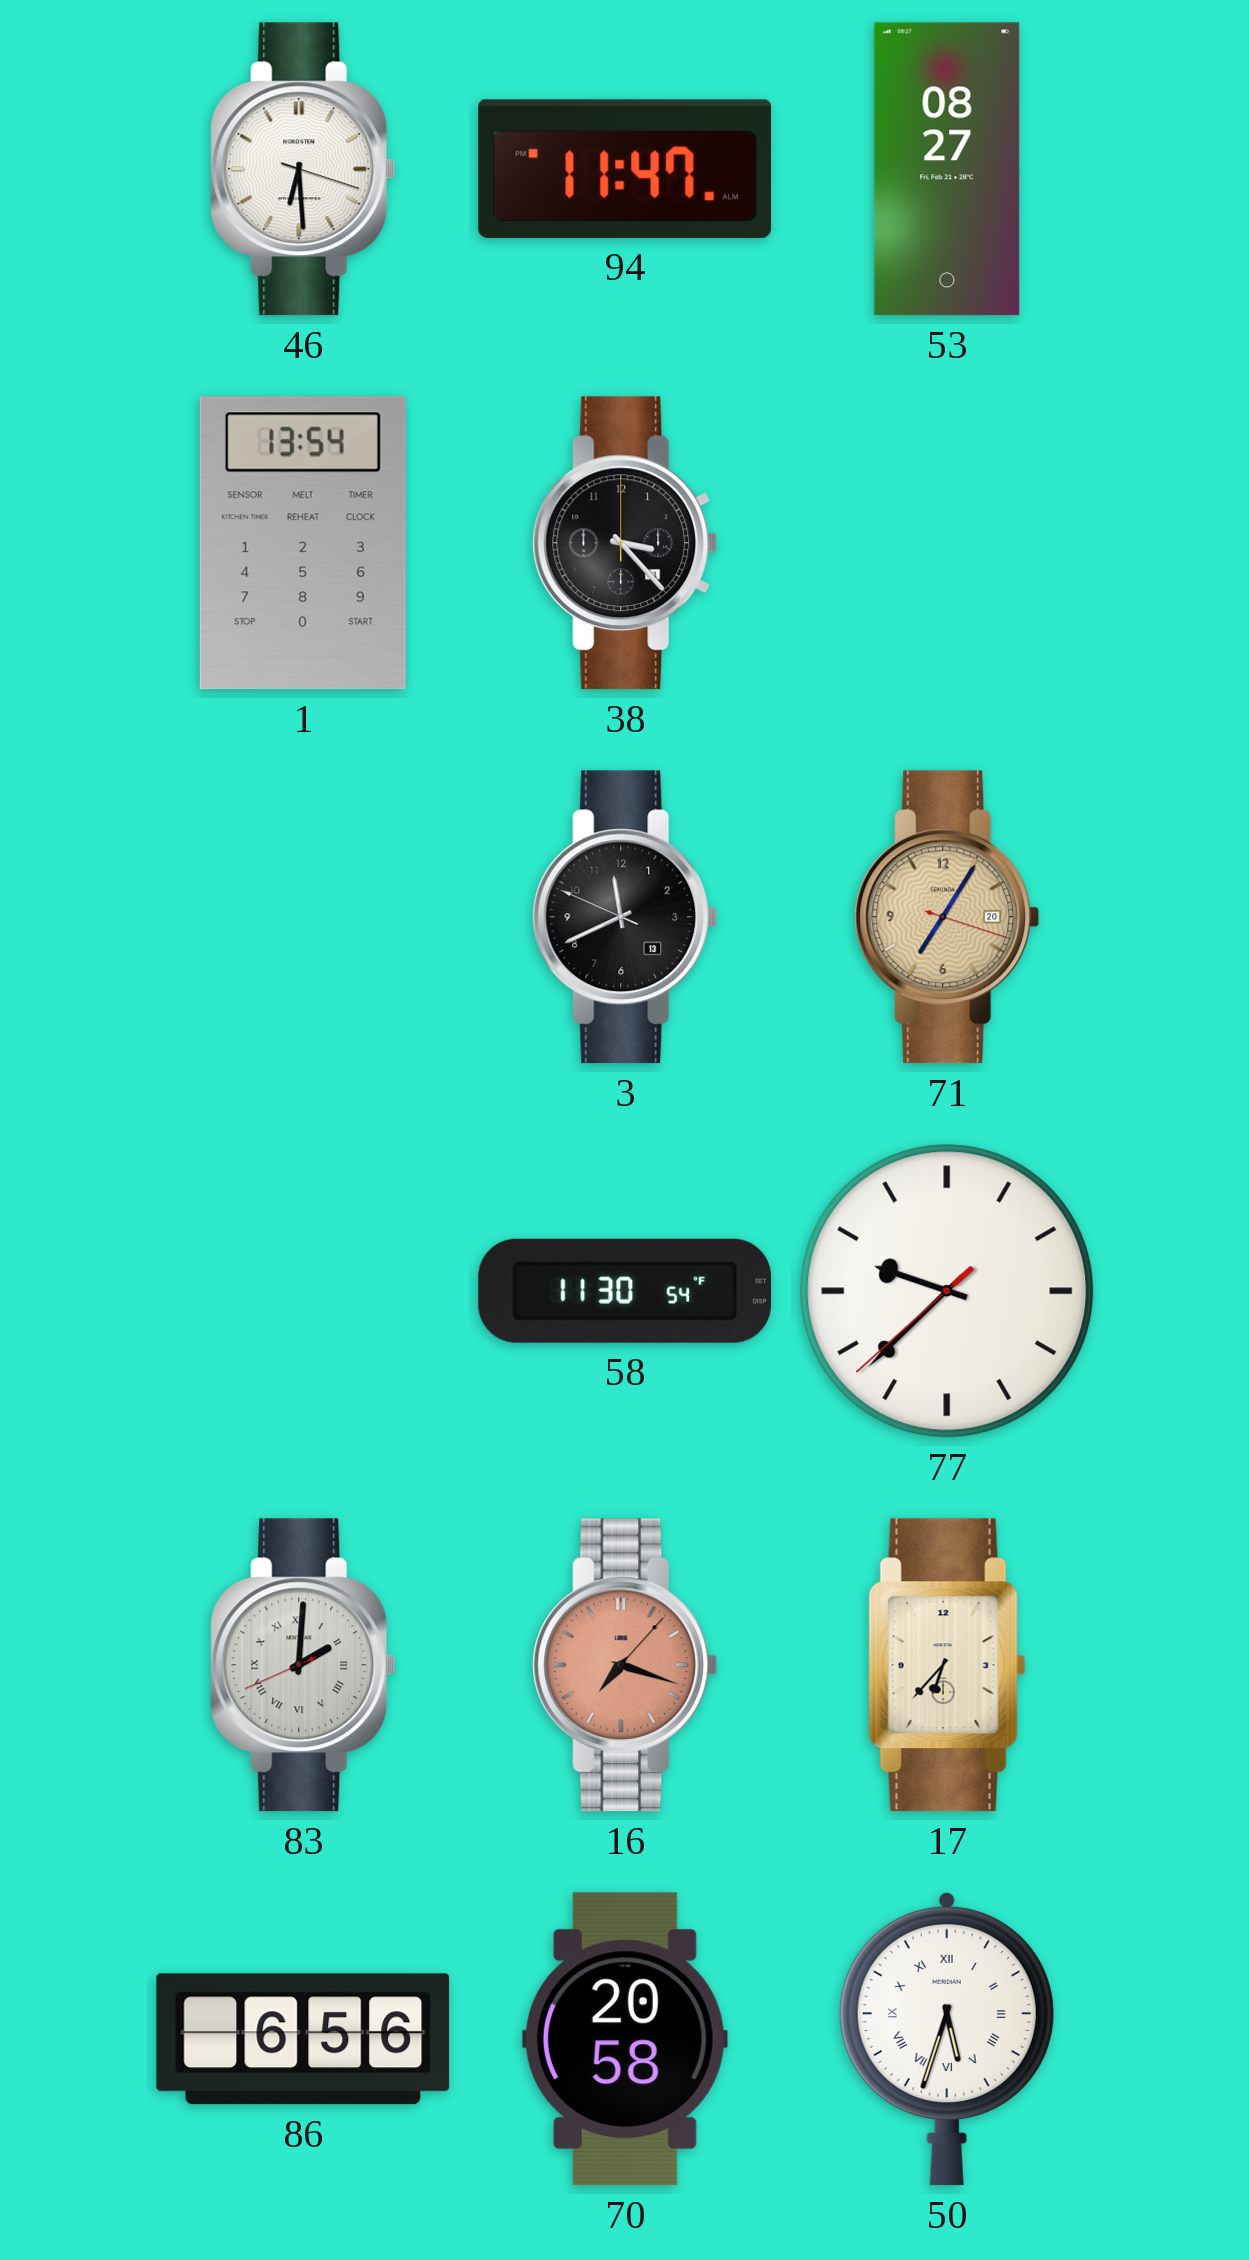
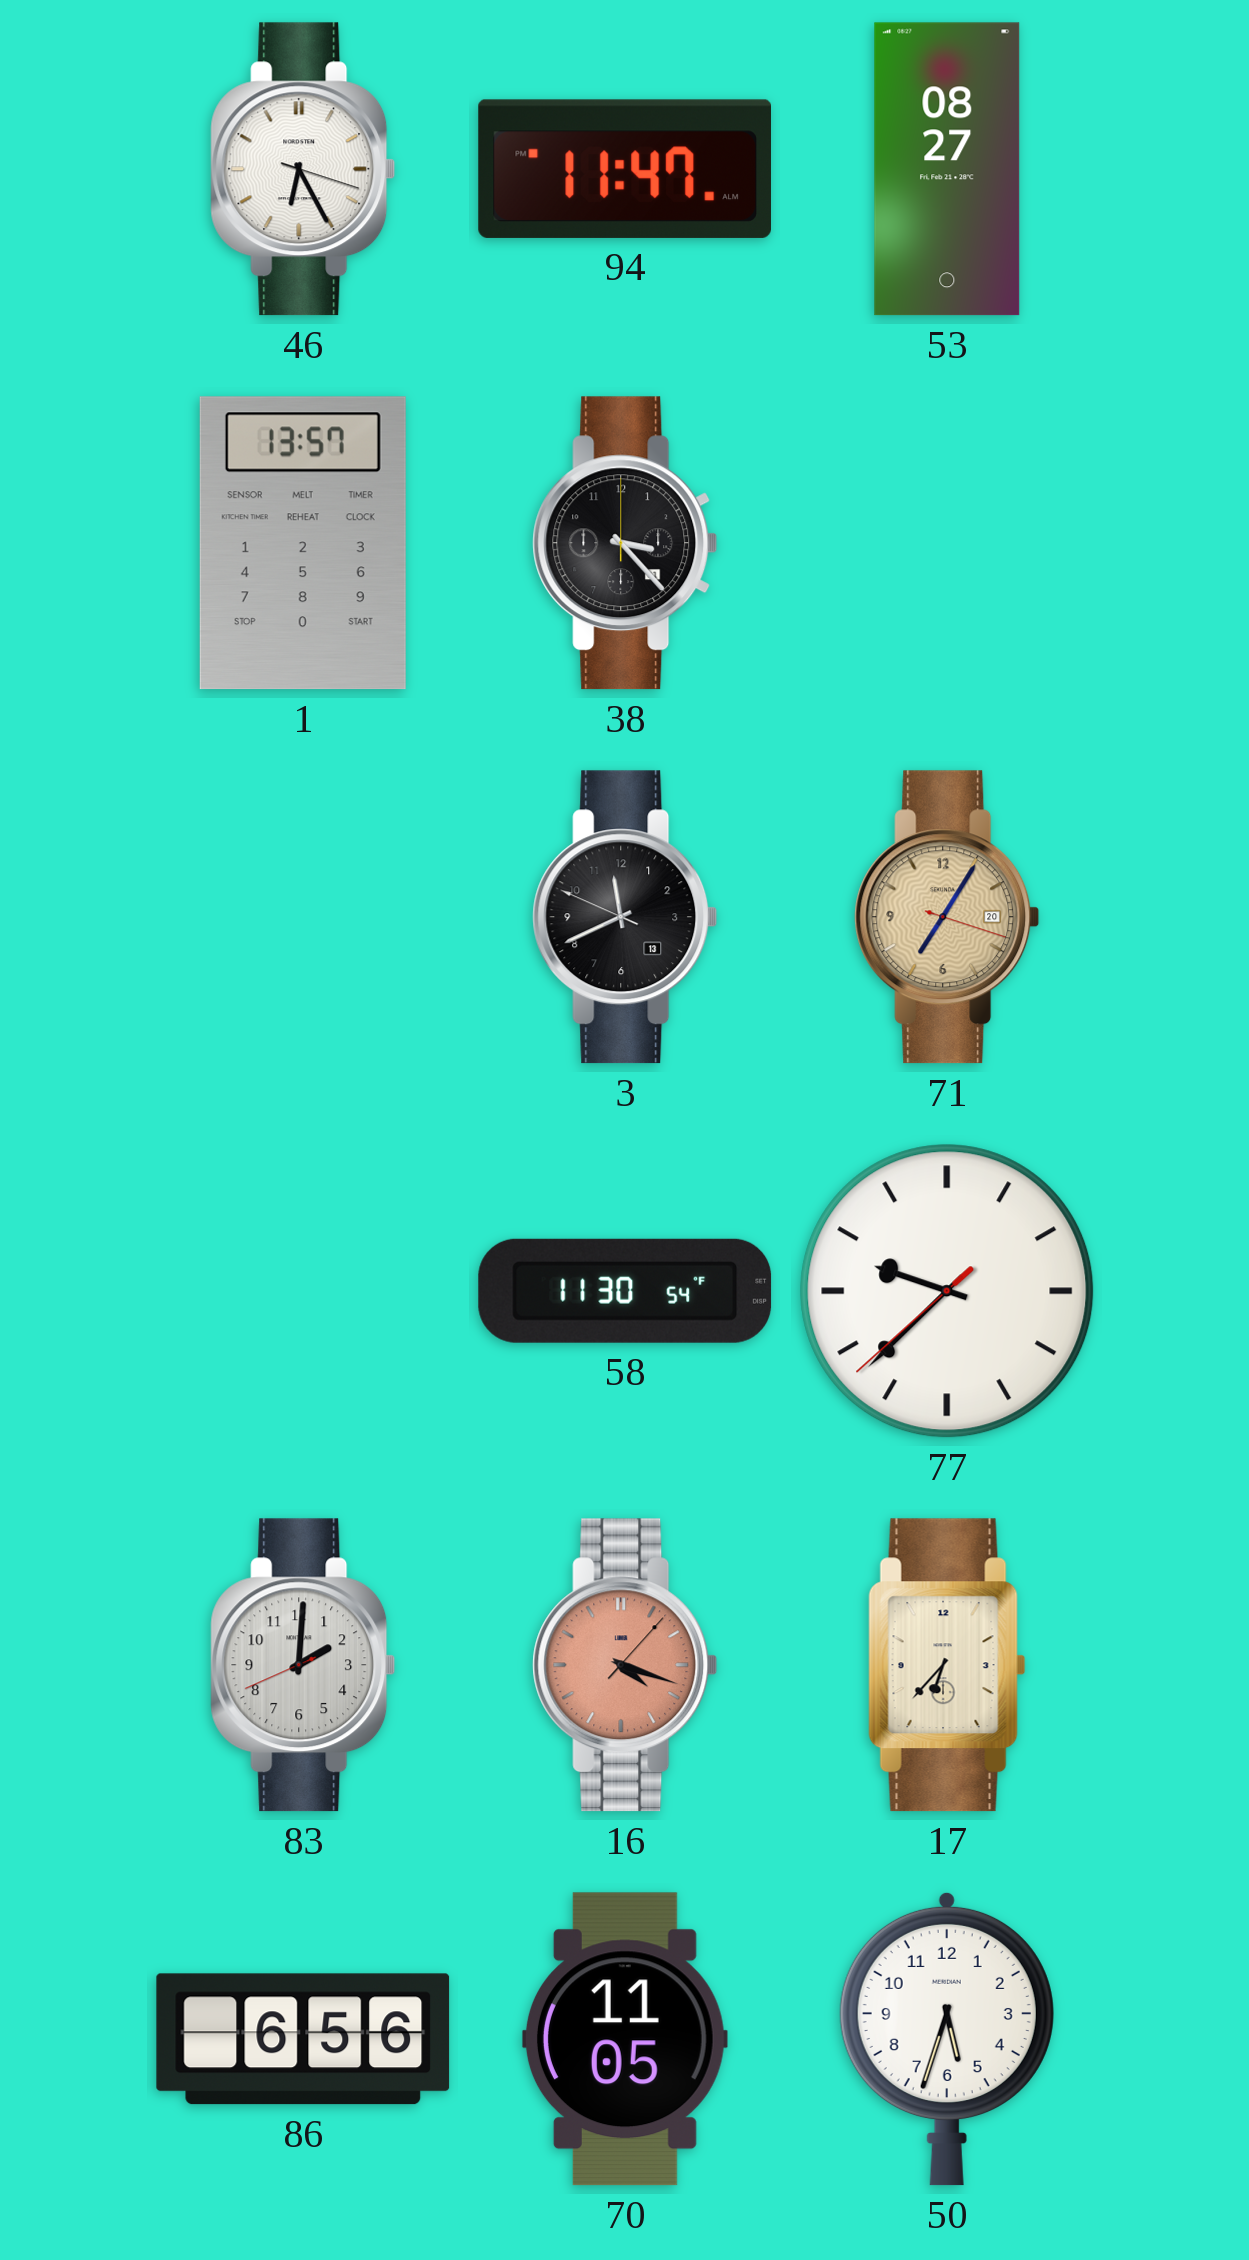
46: 6:29 -> 6:25
1: 13:54 -> 13:57
83 numerals: Roman -> Arabic
16: 7:18 -> 4:18
70: 20:58 -> 11:05
50 numerals: Roman -> Arabic
